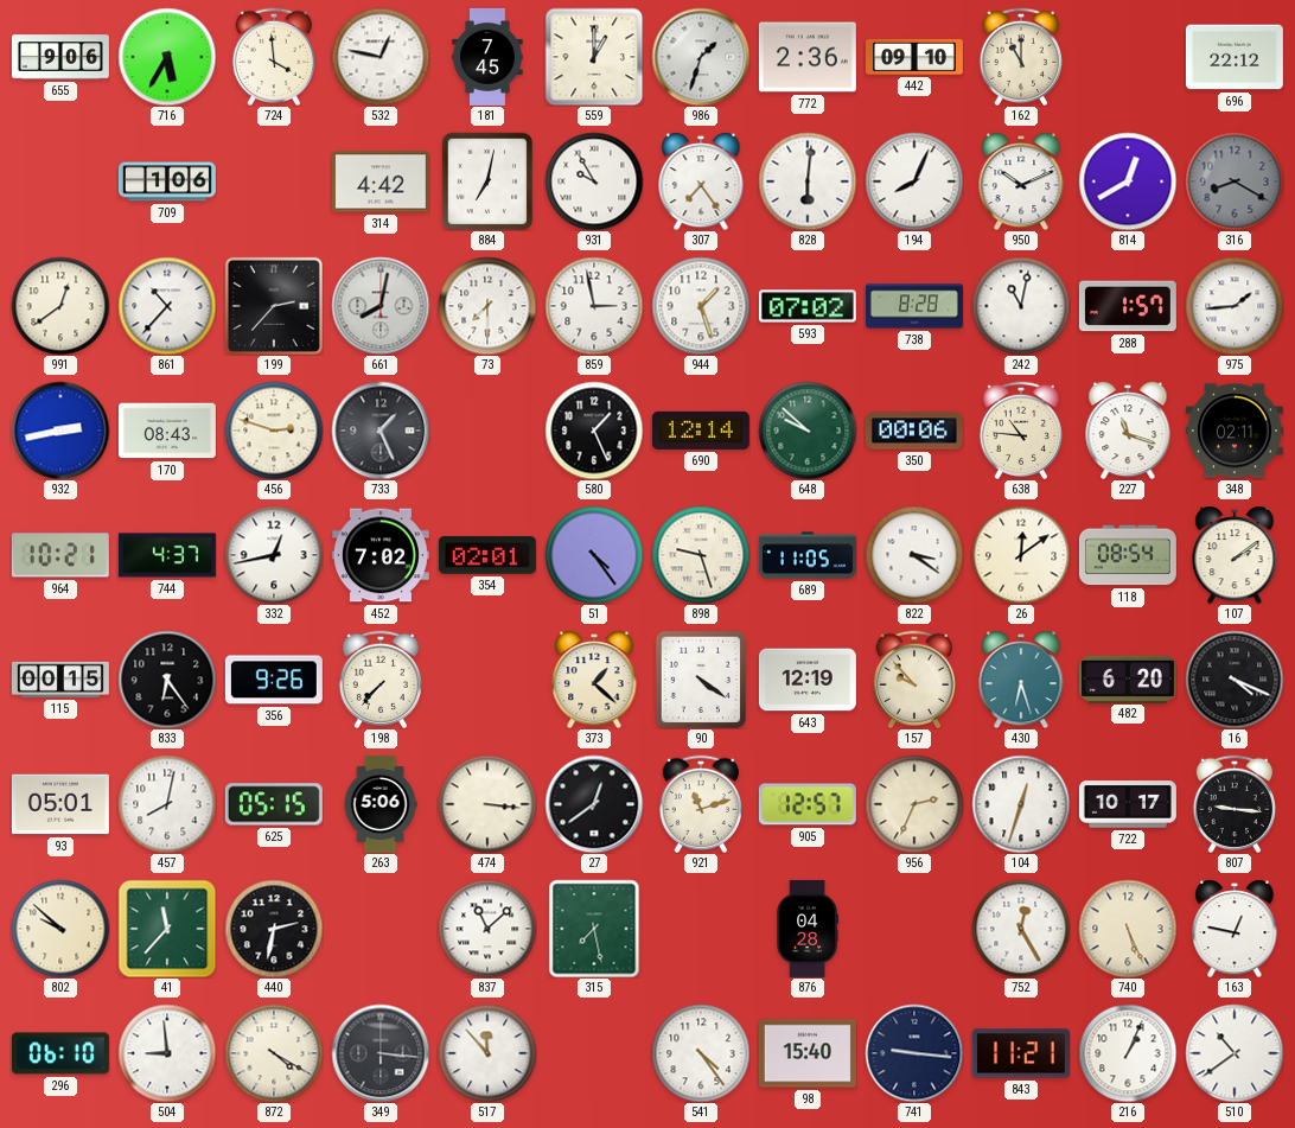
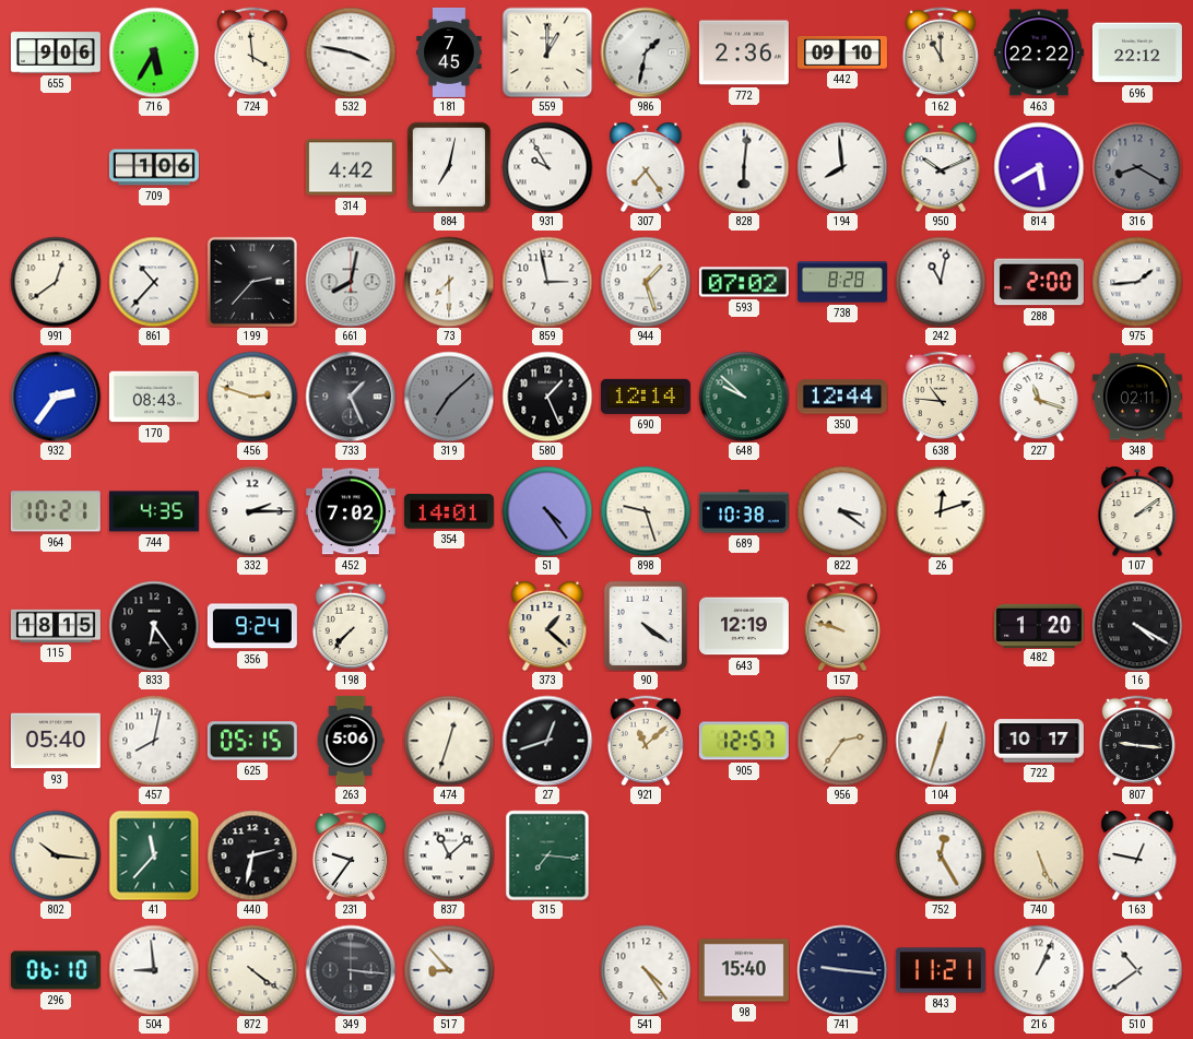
532: 12:47 -> 3:47
986: 1:33 -> 1:32
463: none -> 22:22
194: 8:04 -> 7:59
814: 12:40 -> 5:40
288: 1:57 -> 2:00
932: 2:43 -> 2:36
319: none -> 7:08
350: 00:06 -> 12:44
744: 4:37 -> 4:35
332: 12:43 -> 2:15
354: 02:01 -> 14:01
689: 11:05 -> 10:38
26: 12:09 -> 12:12
118: 08:54 -> none
115: 00:15 -> 18:15
356: 9:26 -> 9:24
157: 9:53 -> 9:48
430: 6:27 -> none
482: 6:20 -> 1:20
16: 4:19 -> 4:20
93: 05:01 -> 05:40
474: 3:16 -> 12:33
27: 12:39 -> 12:42
921: 11:12 -> 11:08
956: 2:34 -> 2:36
802: 9:52 -> 10:16
231: none -> 9:36
315: 7:28 -> 7:16
876: 04:28 -> none
872: 4:20 -> 4:21
517: 11:53 -> 8:53
